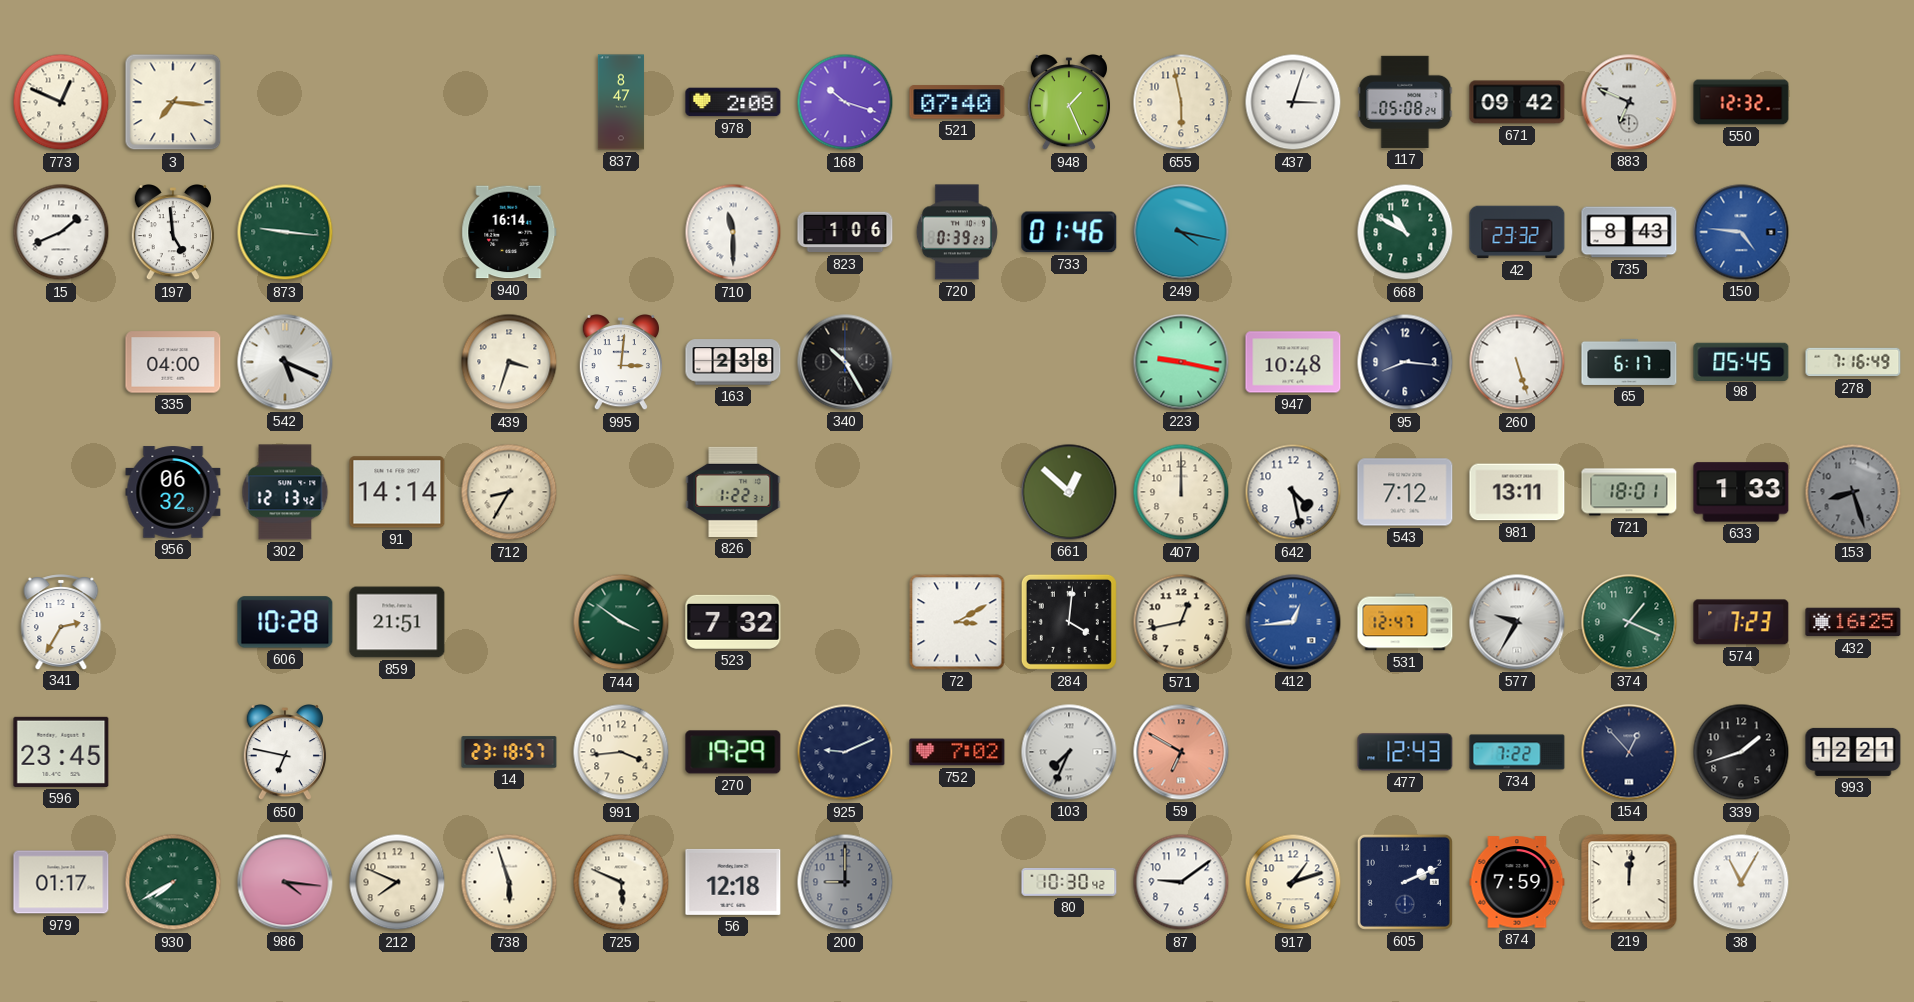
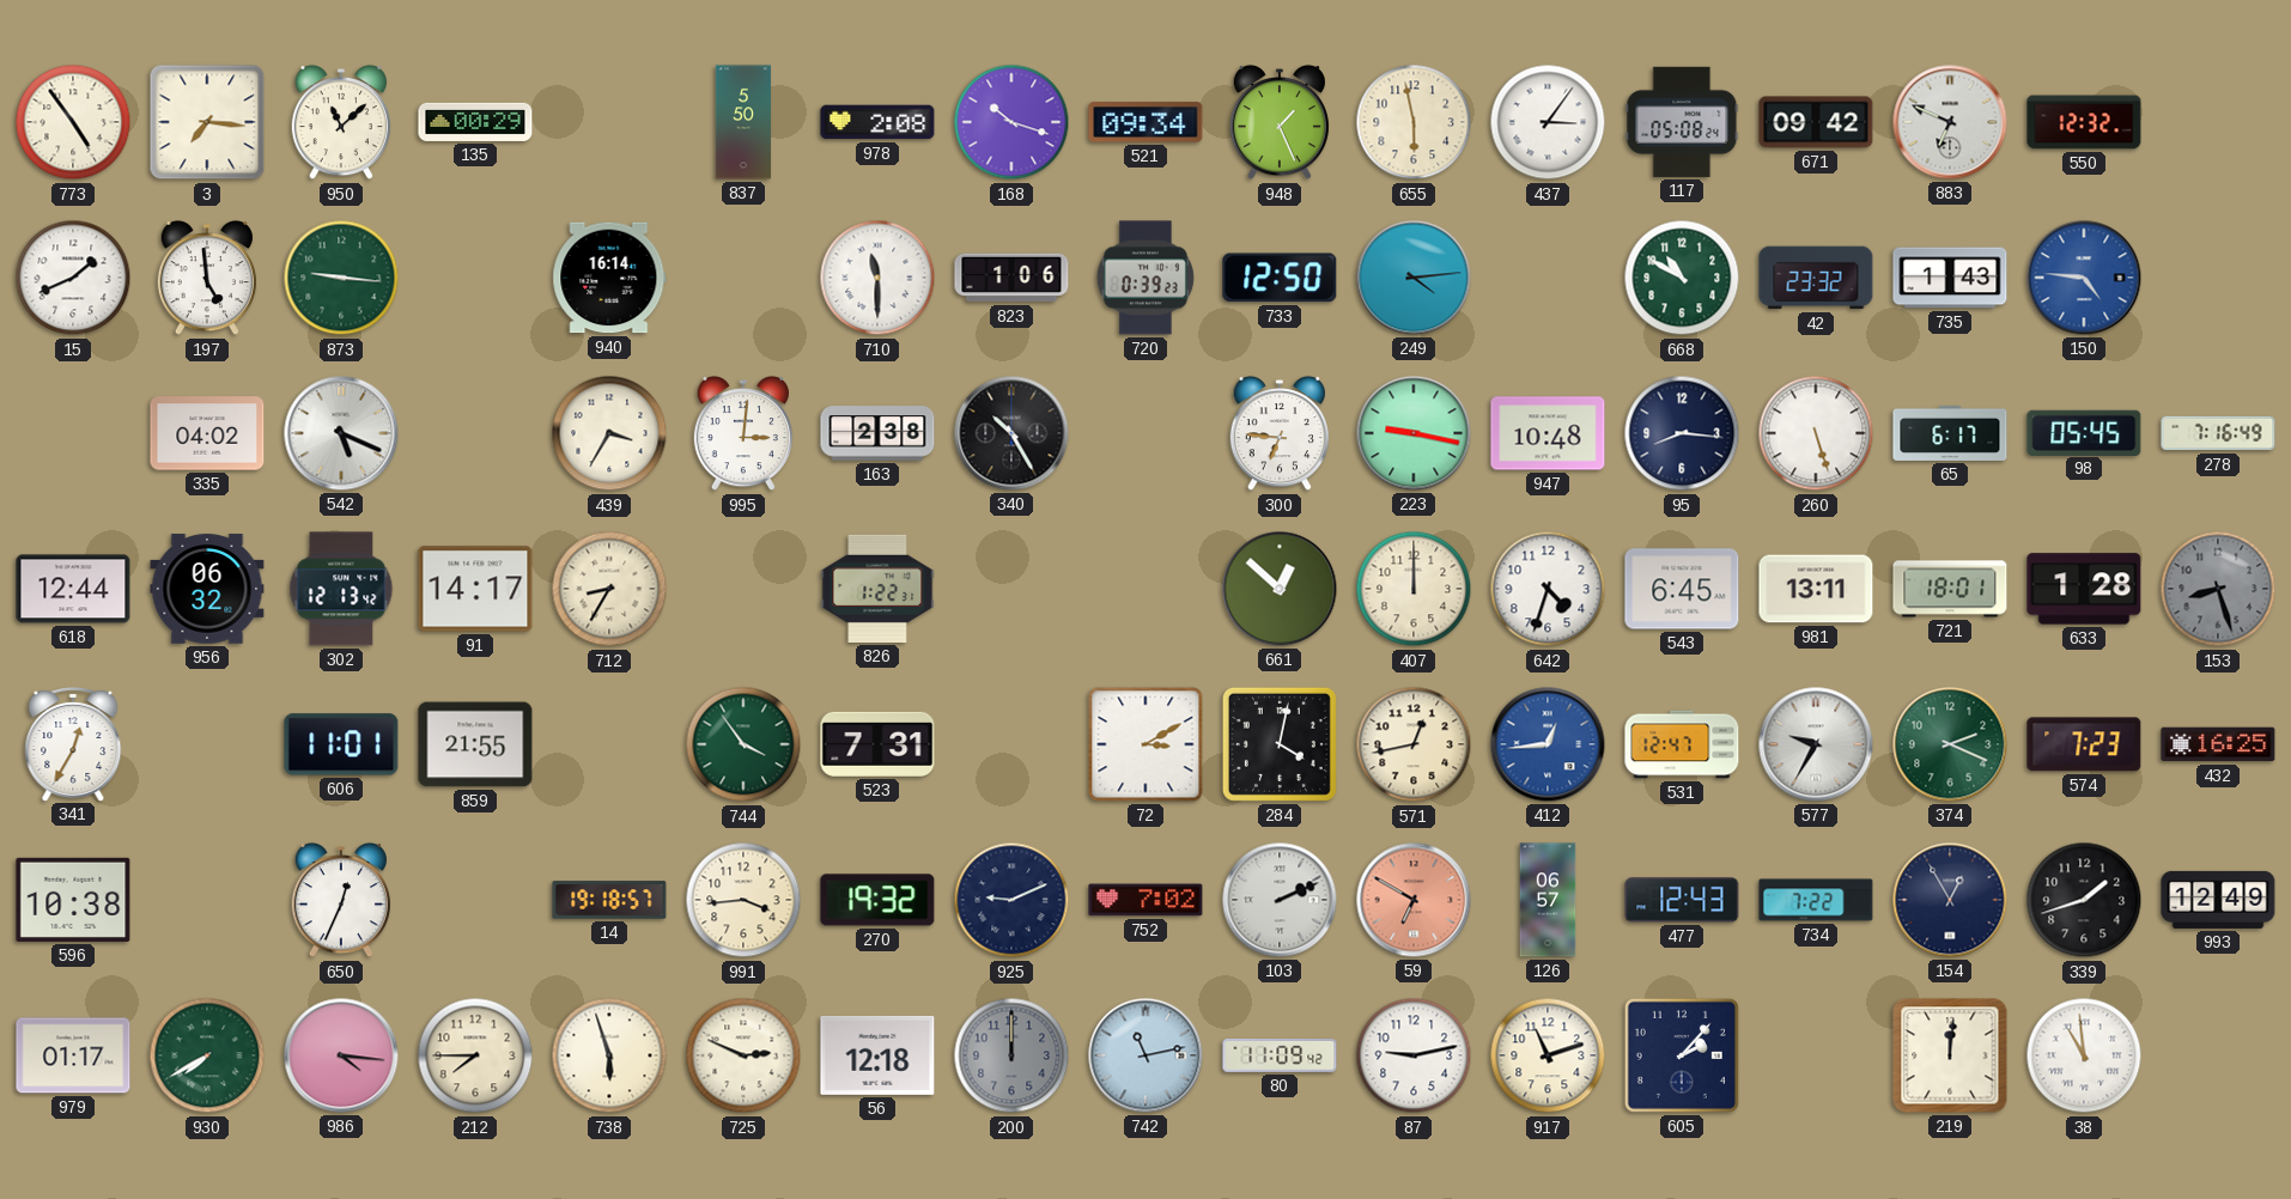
773: 12:49 -> 4:54
950: none -> 11:08
135: none -> 00:29
837: 8:47 -> 5:50
521: 07:40 -> 09:34
437: 3:03 -> 3:06
733: 01:46 -> 12:50
249: 4:17 -> 4:14
735: 8:43 -> 1:43
335: 04:00 -> 04:02
439: 3:33 -> 3:35
300: none -> 6:46
618: none -> 12:44
91: 14:14 -> 14:17
642: 4:28 -> 4:33
543: 7:12 -> 6:45
633: 1:33 -> 1:28
341: 2:35 -> 12:35
606: 10:28 -> 11:01
859: 21:51 -> 21:55
744: 3:51 -> 3:54
523: 7:32 -> 7:31
284: 4:01 -> 4:02
374: 1:19 -> 2:19
596: 23:45 -> 10:38
650: 6:47 -> 12:34
14: 23:18 -> 19:18
270: 19:29 -> 19:32
103: 7:34 -> 2:11
126: none -> 06:57
154: 12:53 -> 12:55
993: 12:21 -> 12:49
212: 7:49 -> 7:45
725: 5:49 -> 2:49
200: 9:00 -> 12:00
742: none -> 11:13
80: 10:30 -> 11:09
87: 9:09 -> 9:13
917: 1:12 -> 11:12
605: 2:11 -> 2:07
874: 7:59 -> none
38: 11:05 -> 10:59
